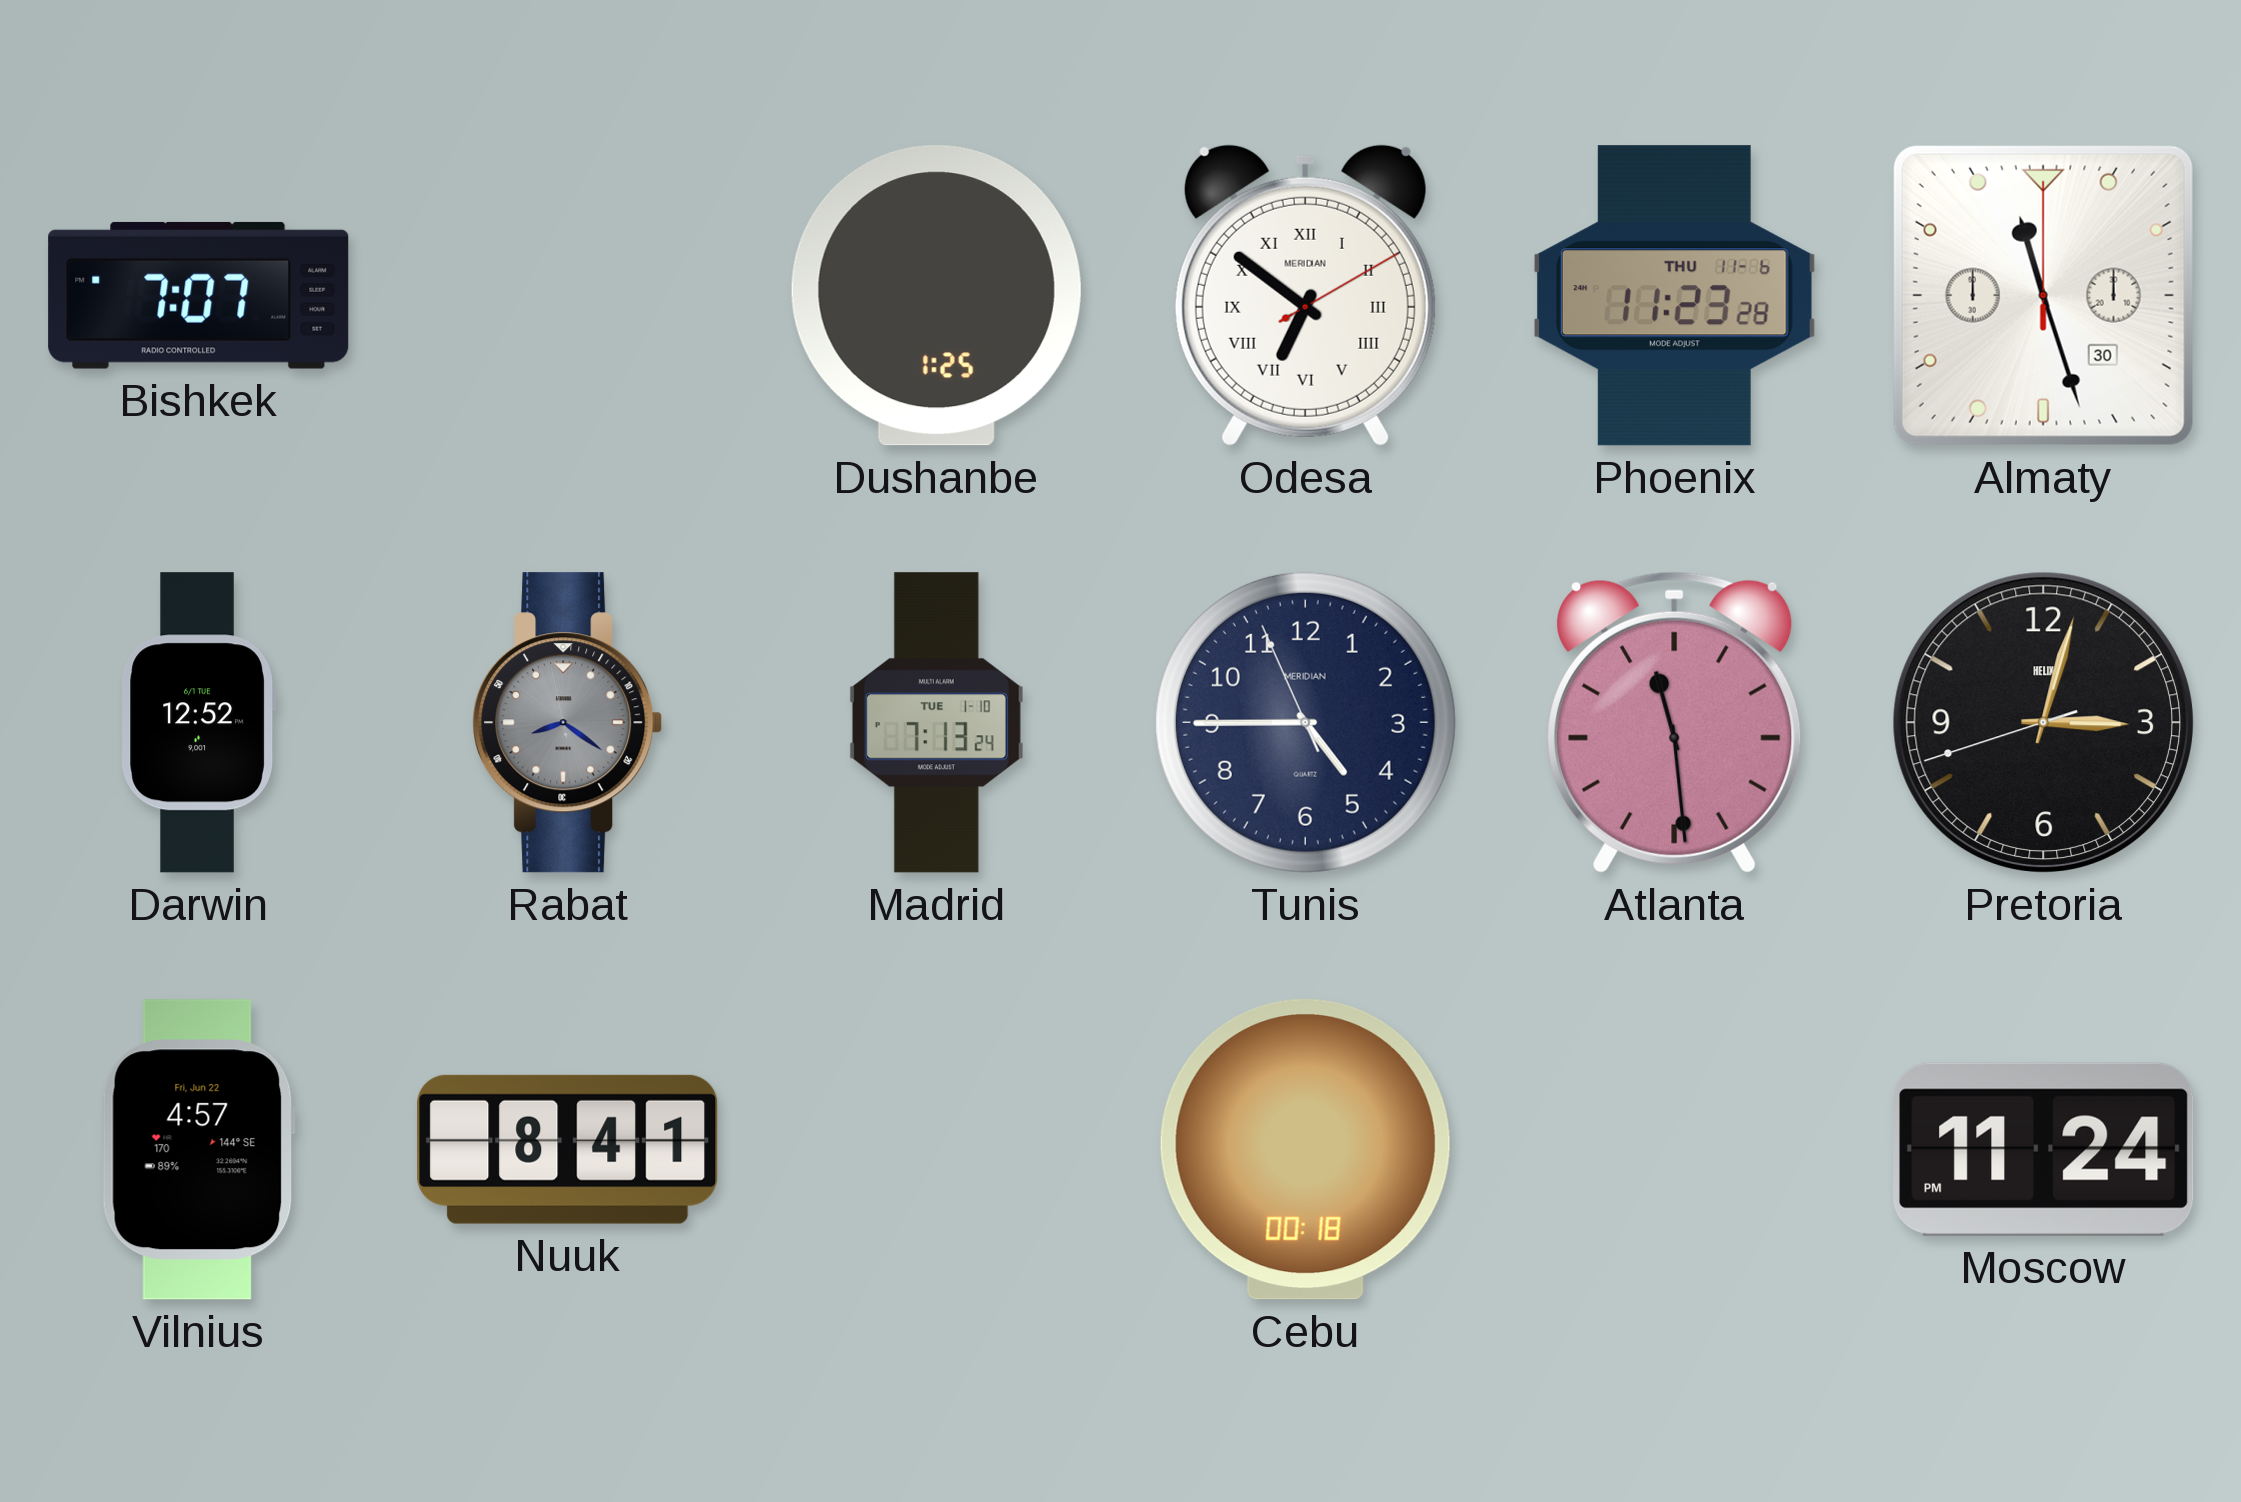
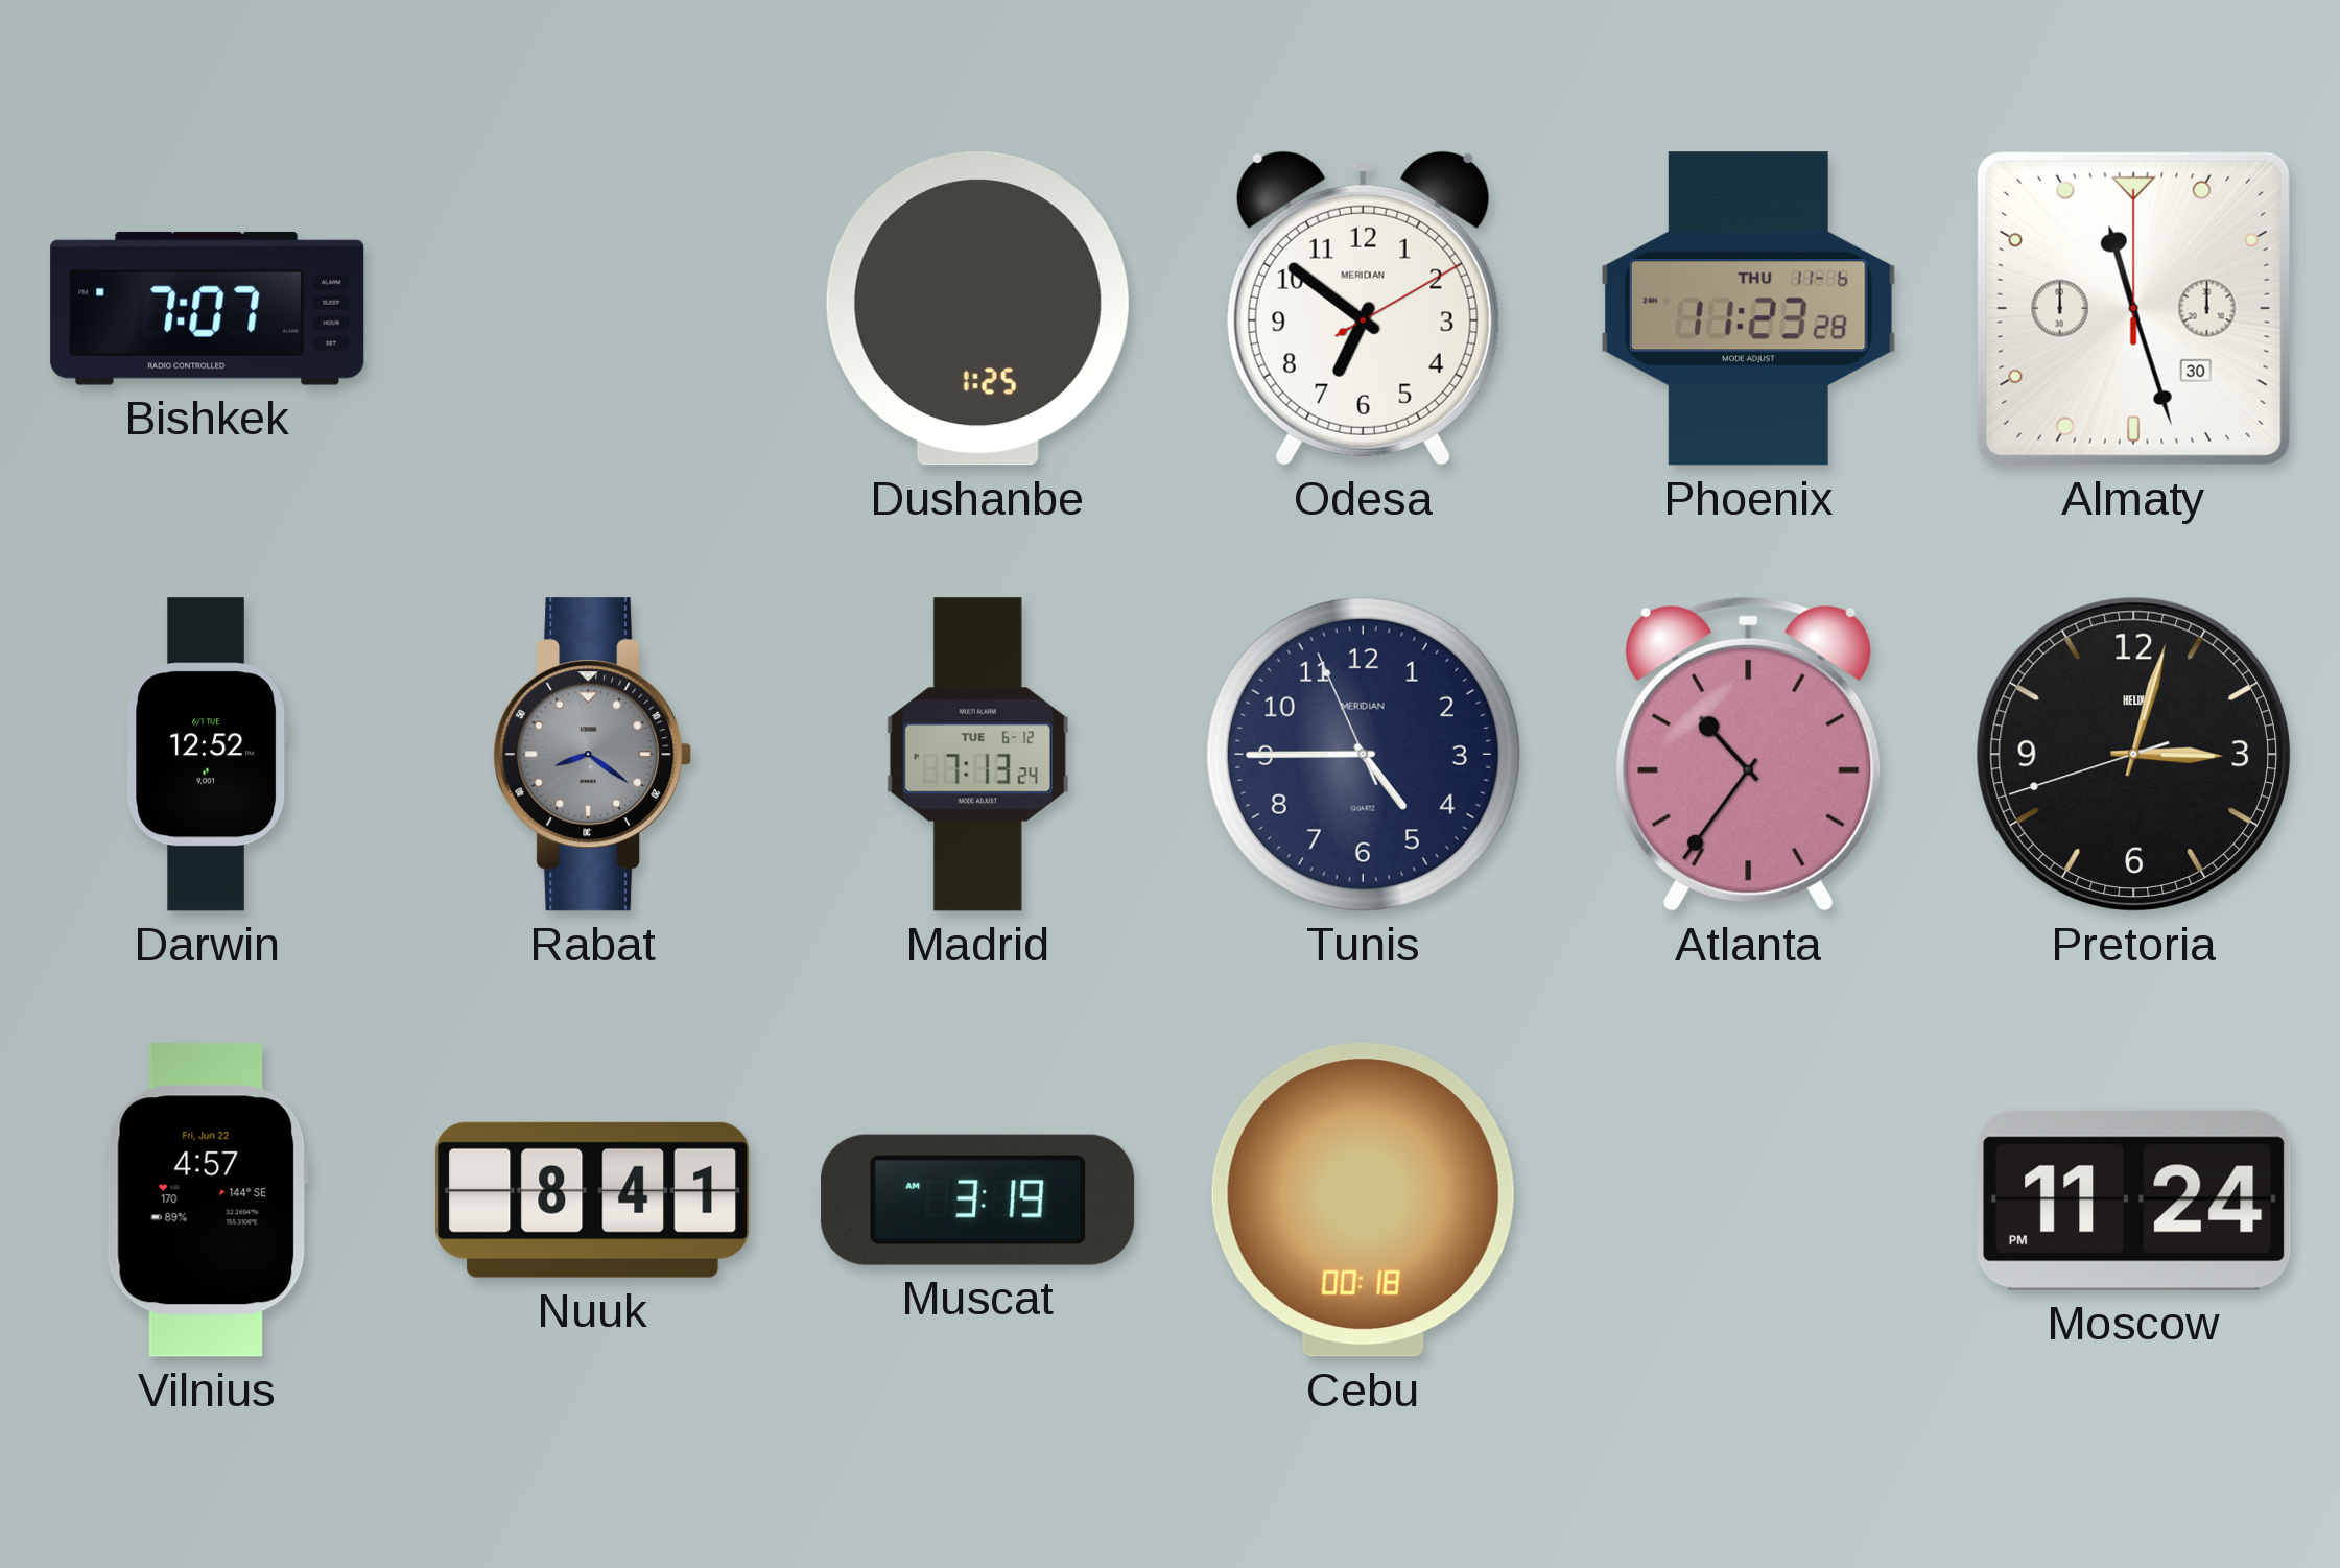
Odesa numerals: Roman -> Arabic
Madrid date: TUE 1-10 -> TUE 6-12
Atlanta: 11:29 -> 10:36
Muscat: none -> 3:19
